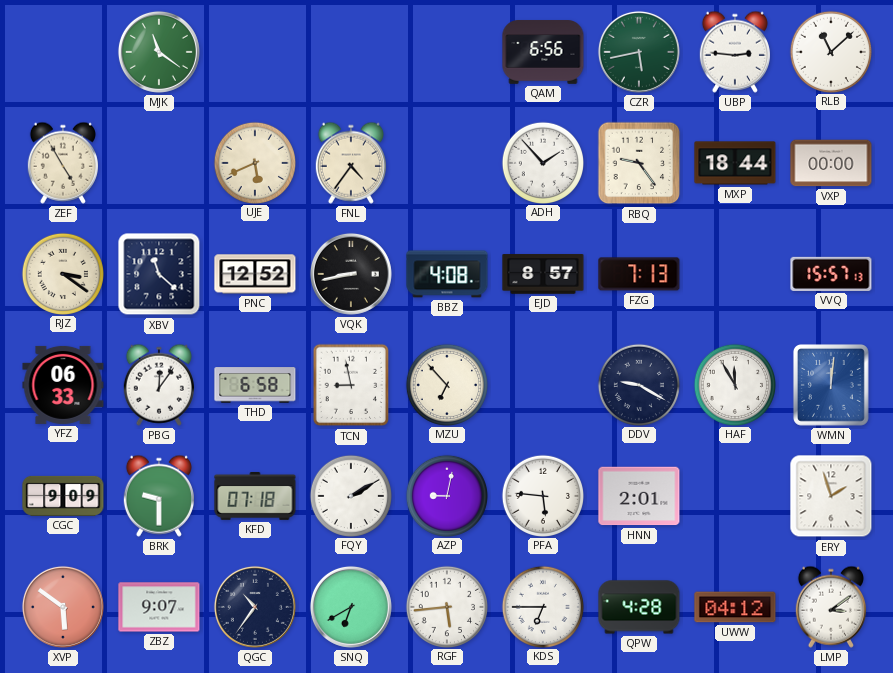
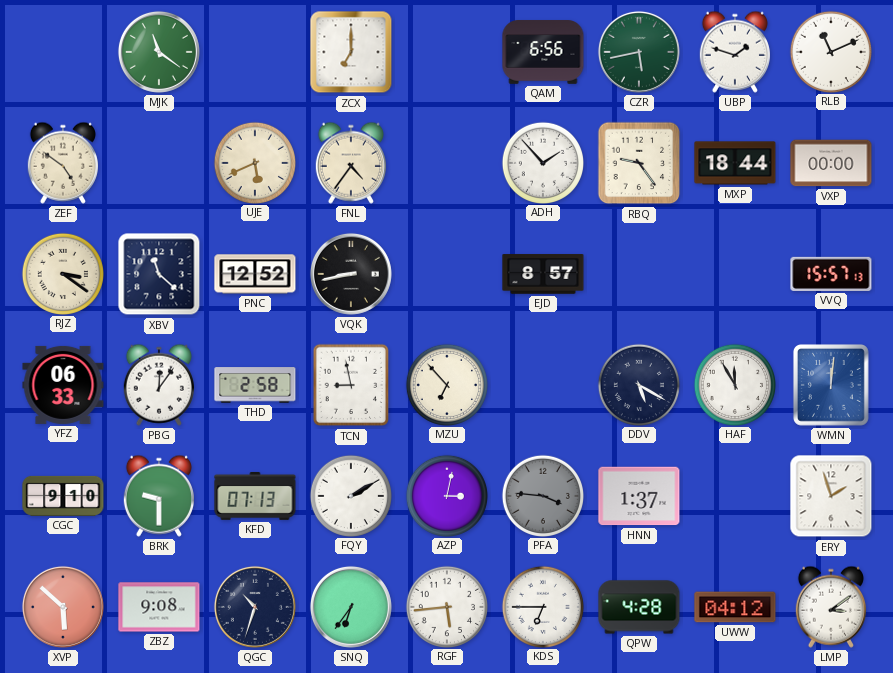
ZCX: none -> 7:00
UBP: 2:46 -> 1:48
RLB: 11:08 -> 11:11
ZEF: 4:55 -> 4:51
BBZ: 4:08 -> none
FZG: 7:13 -> none
THD: 6:58 -> 2:58
DDV: 9:20 -> 5:20
CGC: 9:09 -> 9:10
KFD: 07:18 -> 07:13
AZP: 9:02 -> 3:02
PFA: 5:46 -> 3:46
PFA dial: white -> grey
HNN: 2:01 -> 1:37
XVP: 5:51 -> 5:52
ZBZ: 9:07 -> 9:08
QGC: 10:36 -> 10:33
SNQ: 6:40 -> 6:36
